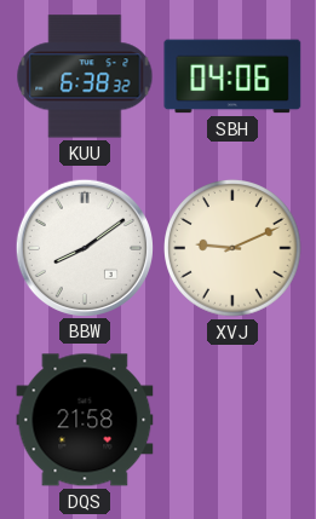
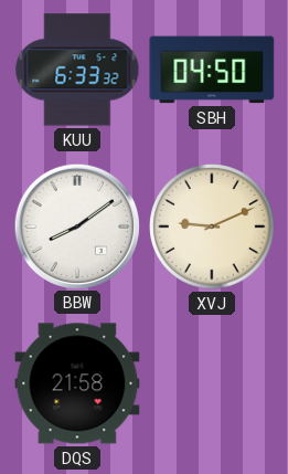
KUU: 6:38 -> 6:33
SBH: 04:06 -> 04:50
